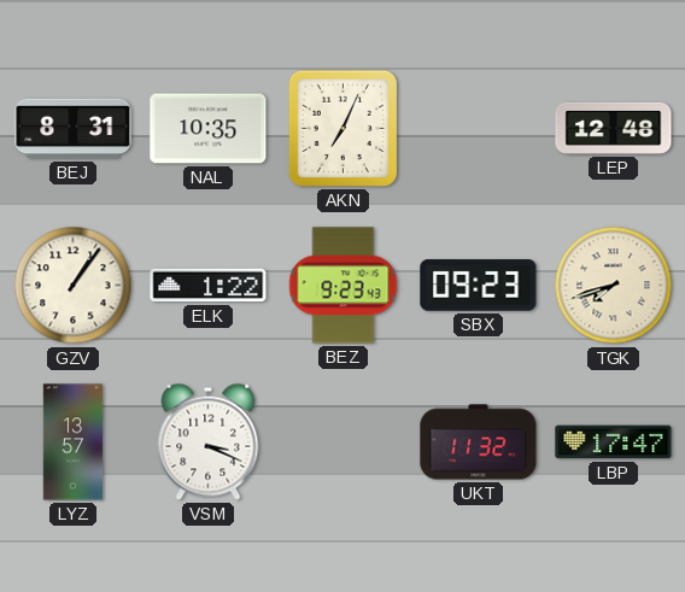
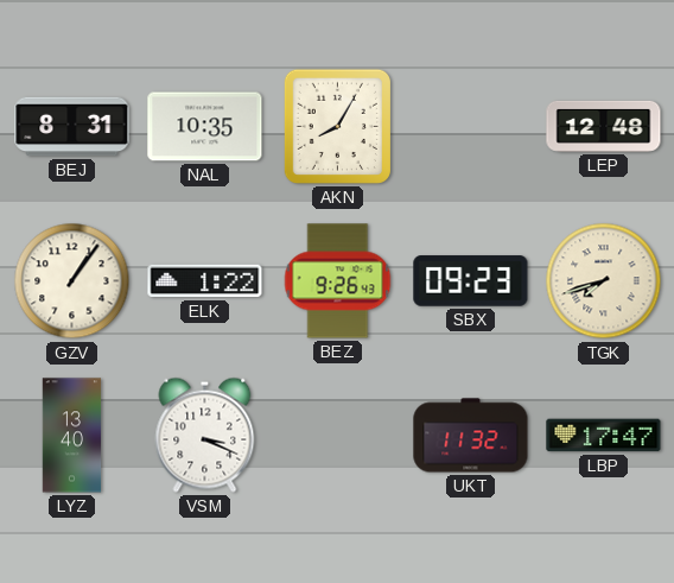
AKN: 7:04 -> 8:05
BEZ: 9:23 -> 9:26
LYZ: 13:57 -> 13:40
